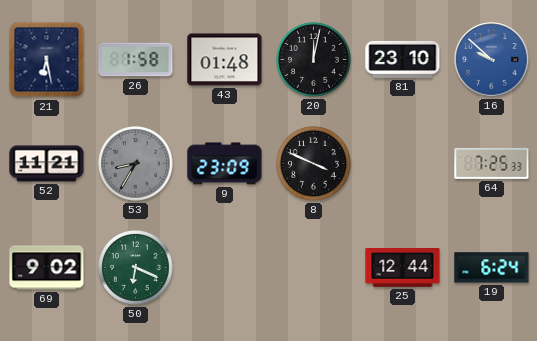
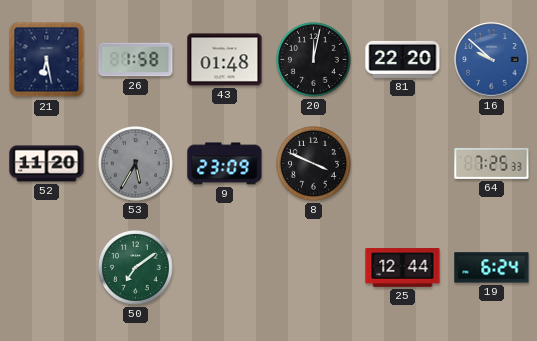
81: 23:10 -> 22:20
52: 11:21 -> 11:20
53: 8:35 -> 5:35
69: 9:02 -> none
50: 6:19 -> 7:09
